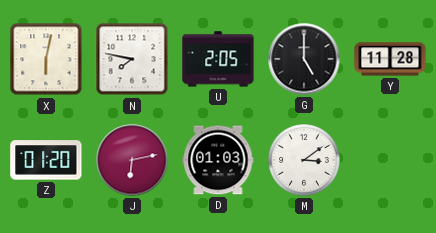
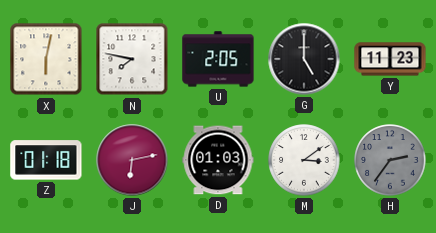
Y: 11:28 -> 11:23
Z: 01:20 -> 01:18
H: none -> 2:36
